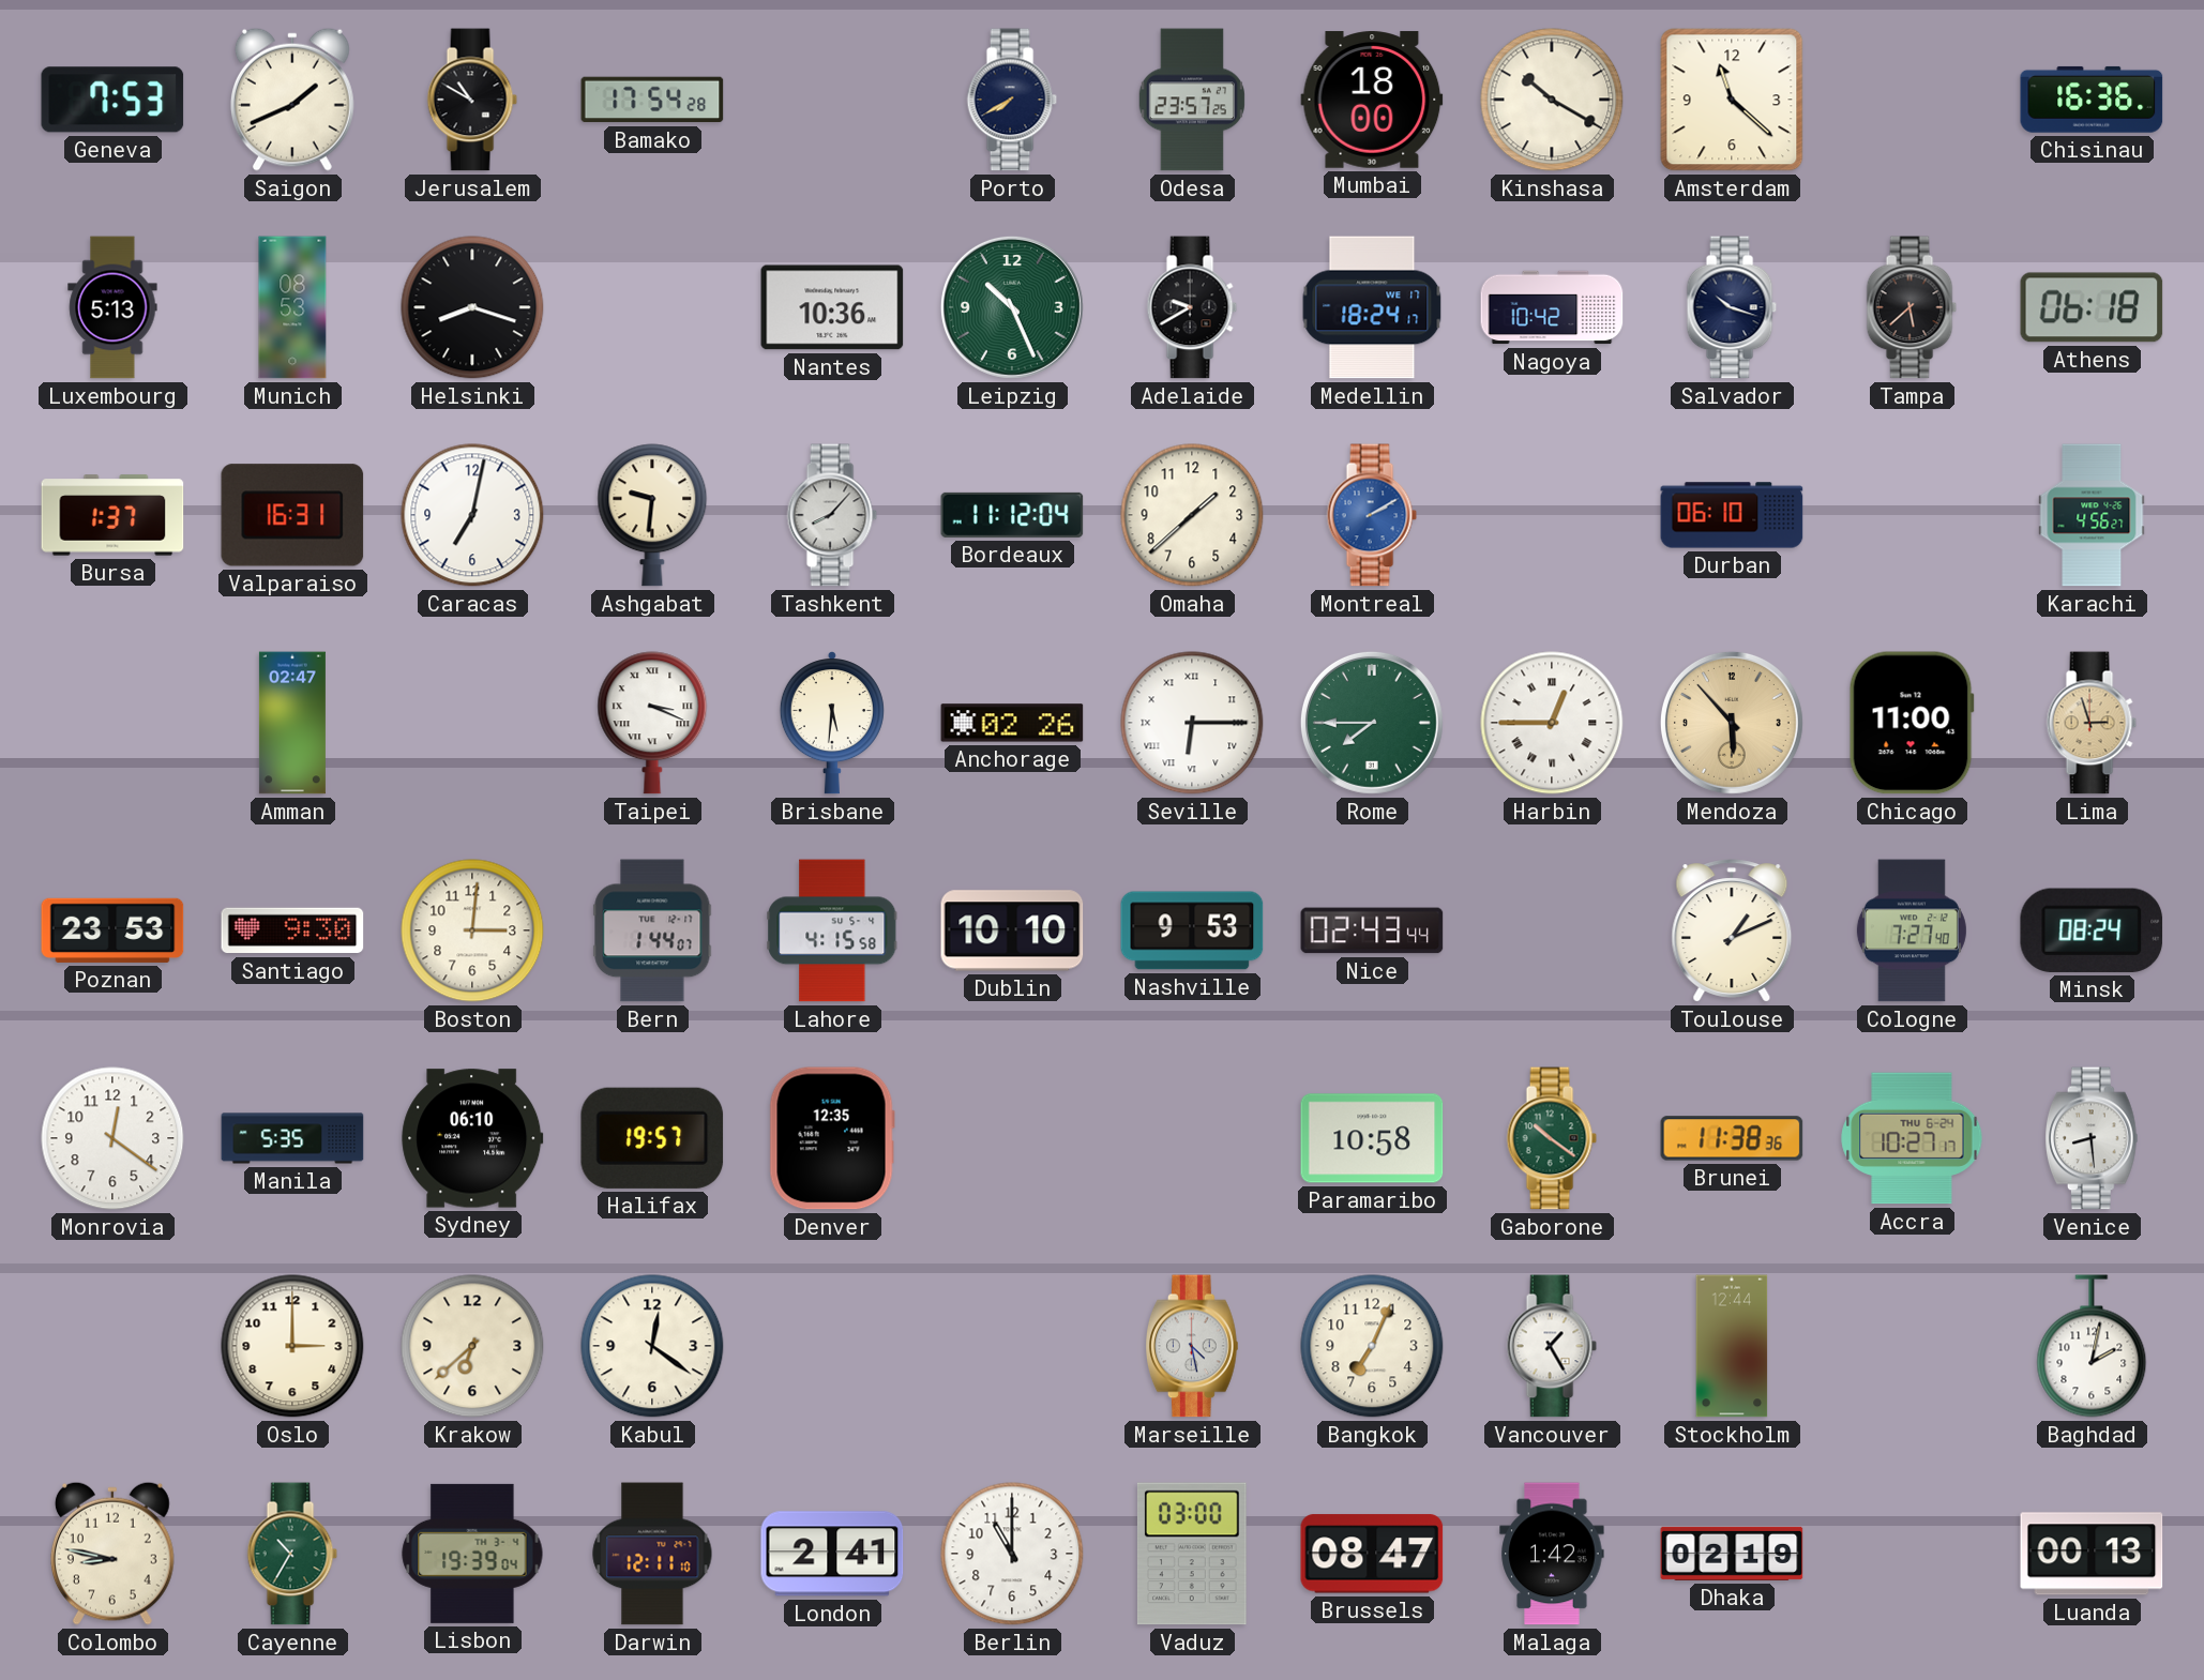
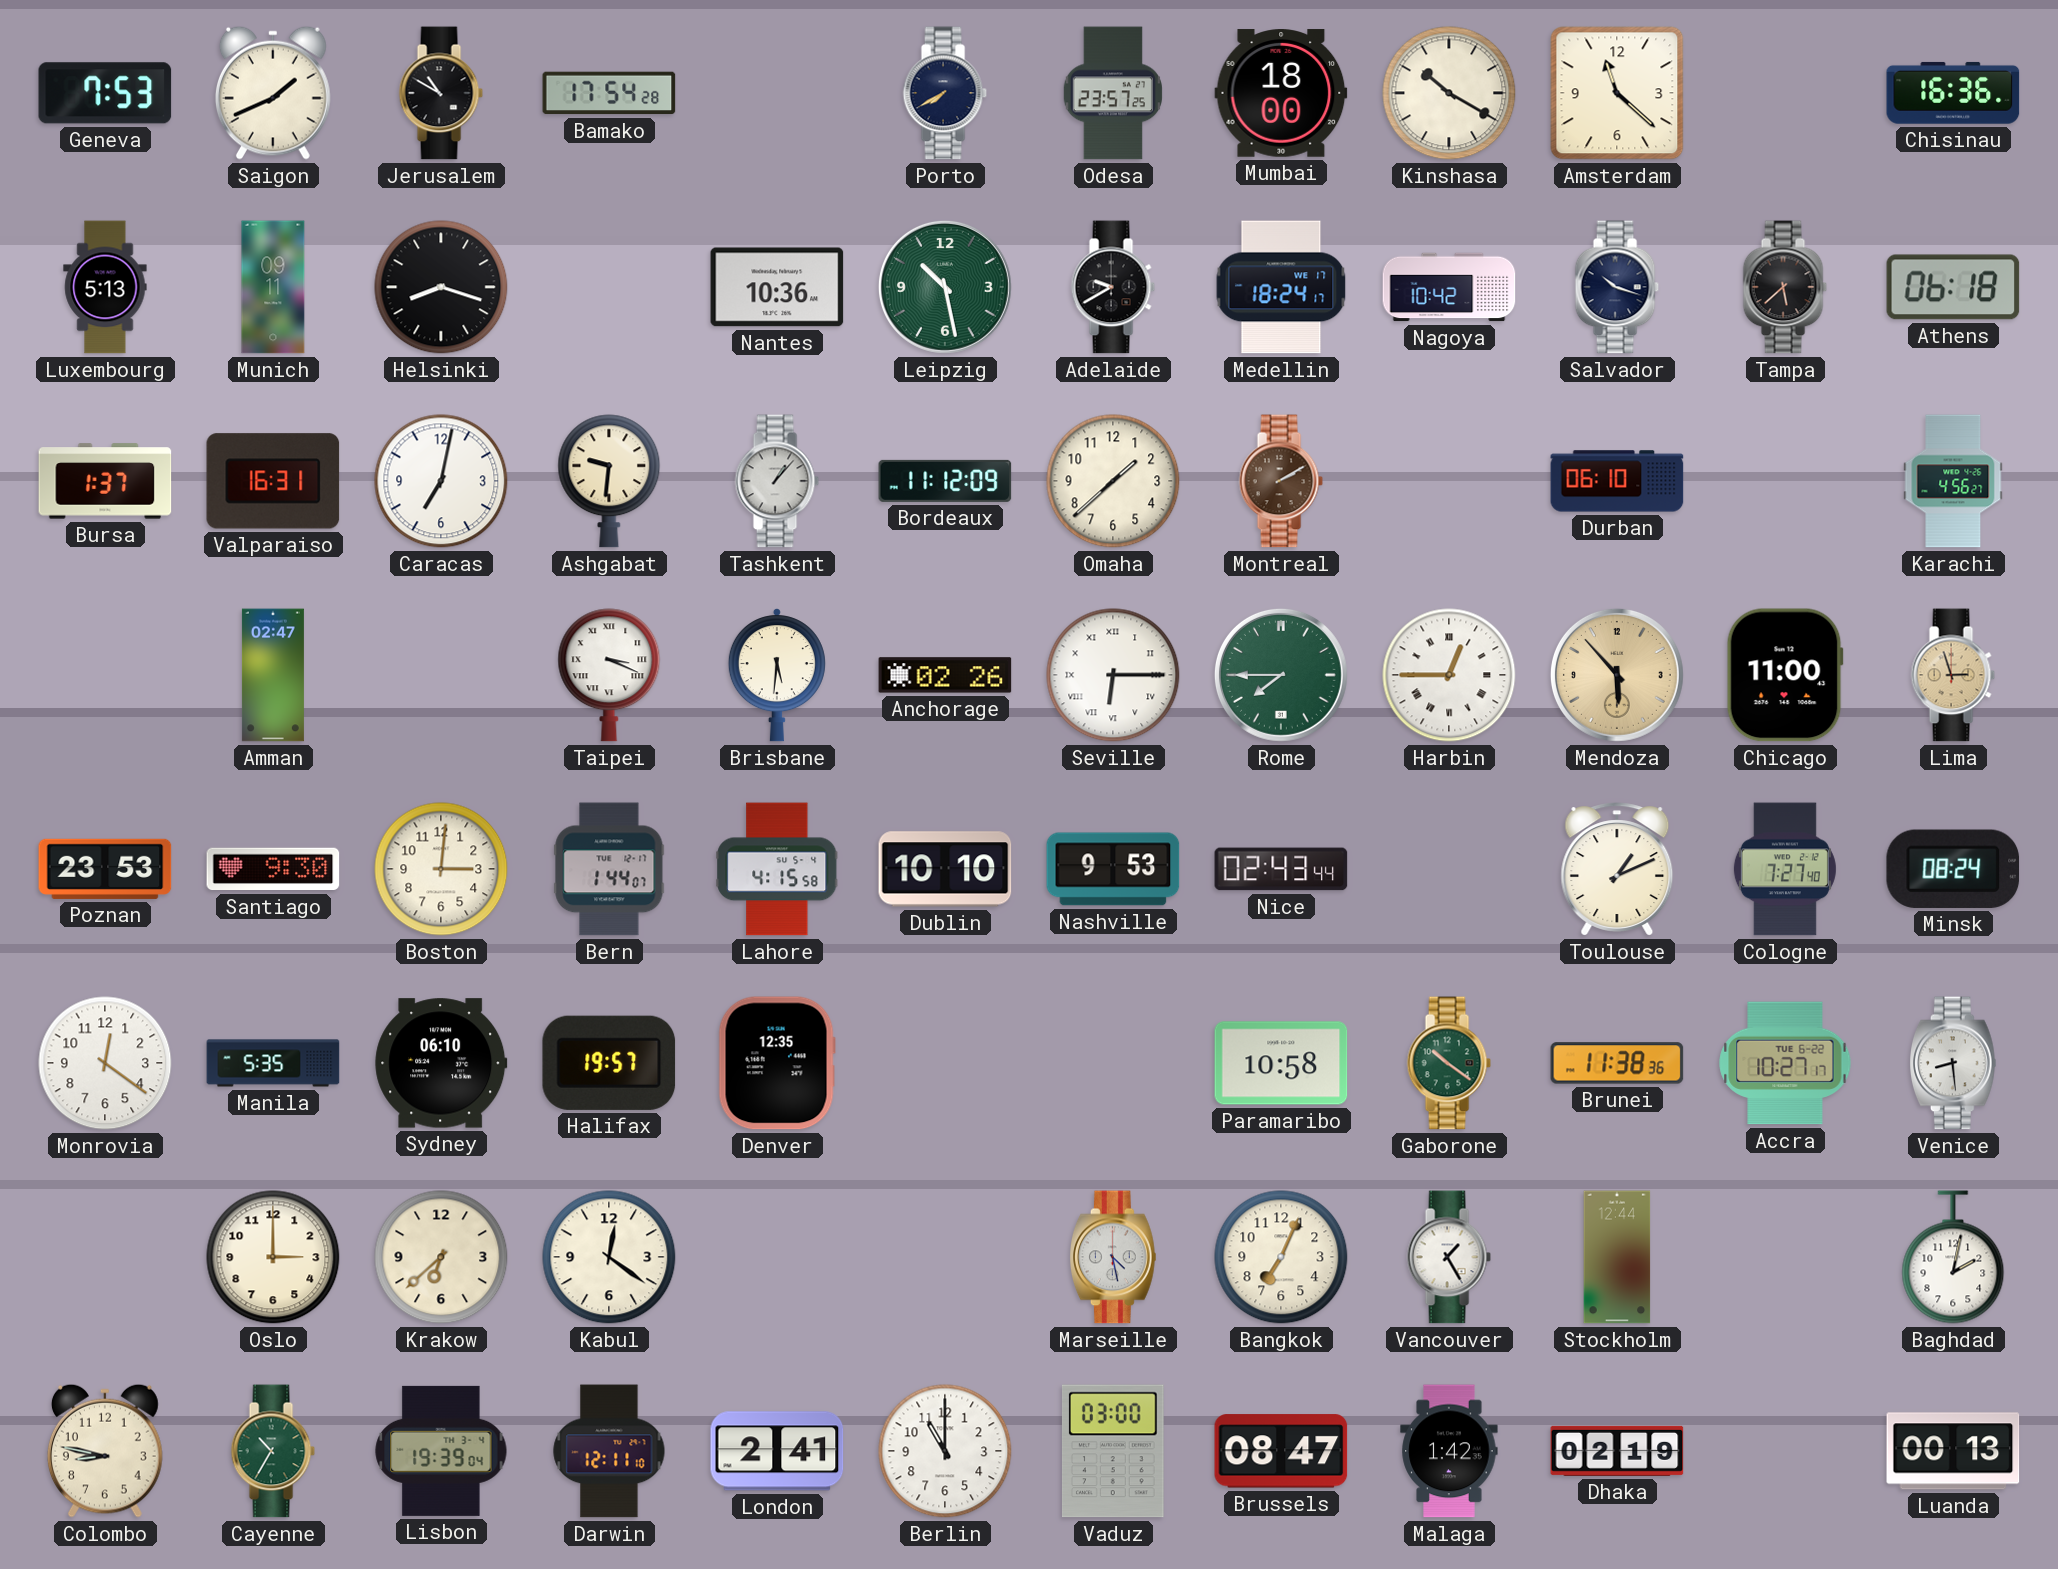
Munich: 08:53 -> 09:11
Leipzig: 10:26 -> 10:28
Tashkent: 8:07 -> 1:07
Bordeaux: 11:12:04 -> 11:12:09
Montreal dial: blue -> brown
Accra date: THU 6-24 -> TUE 6-22
